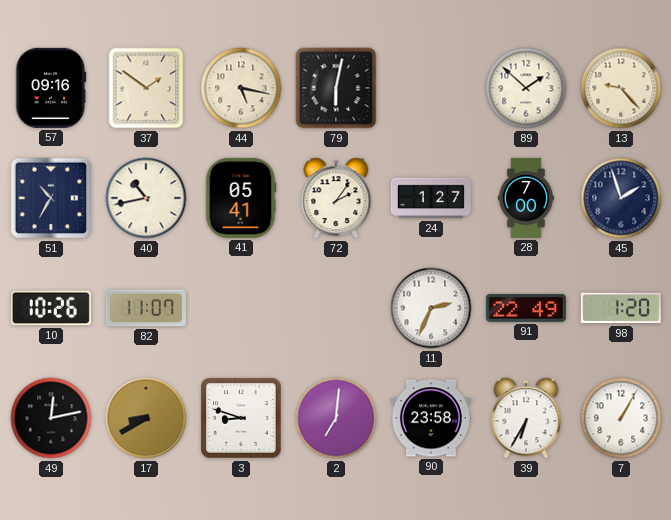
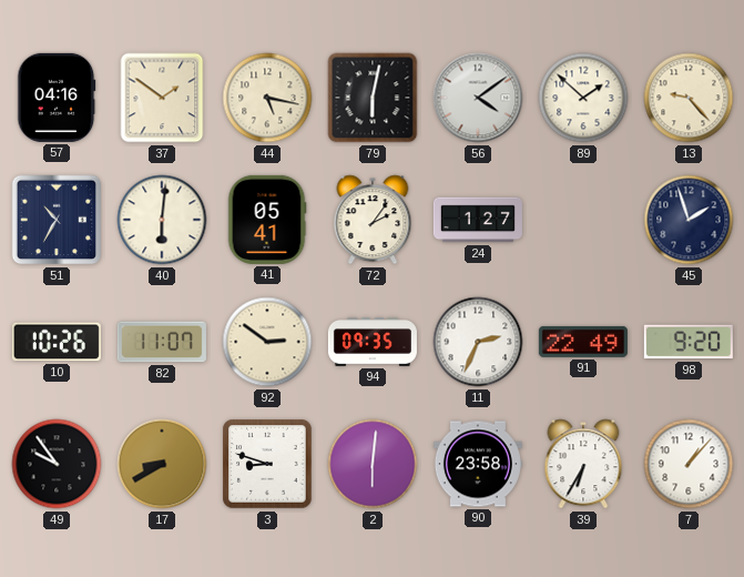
57: 09:16 -> 04:16
56: none -> 4:09
40: 10:43 -> 6:01
28: 7:00 -> none
92: none -> 2:51
94: none -> 09:35
98: 1:20 -> 9:20
49: 12:13 -> 9:54
2: 7:01 -> 6:01
7: 1:05 -> 1:07
